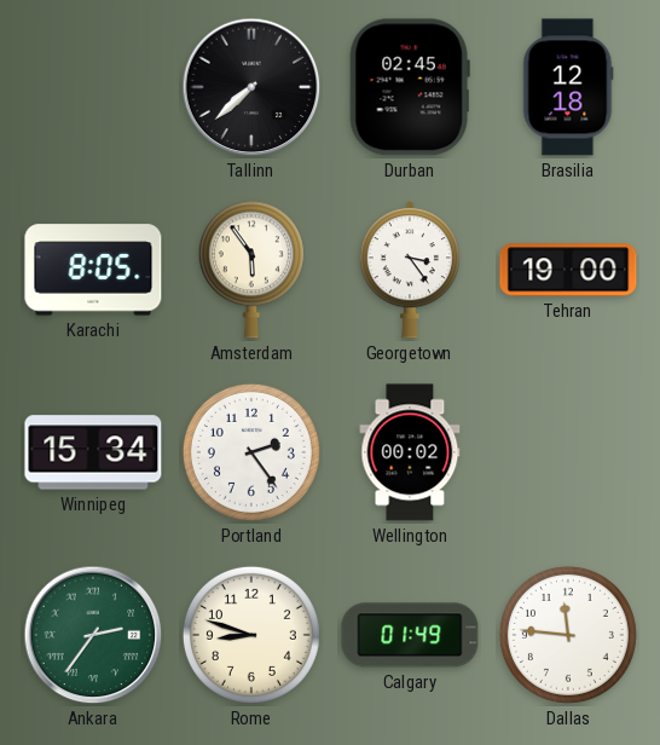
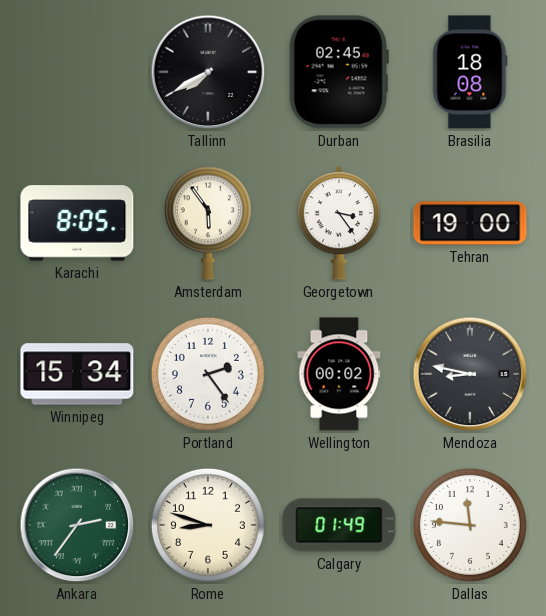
Tallinn: 7:38 -> 7:40
Brasilia: 12:18 -> 18:08
Mendoza: none -> 8:47
